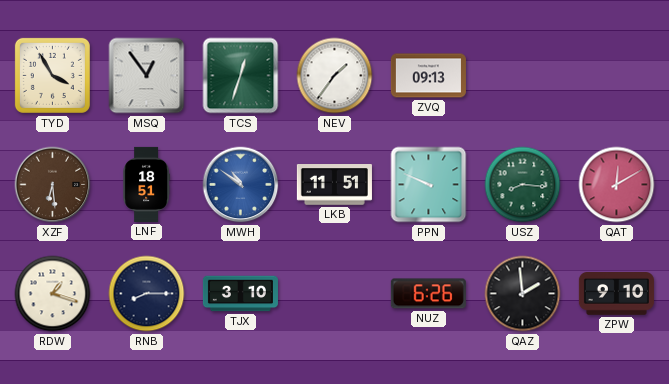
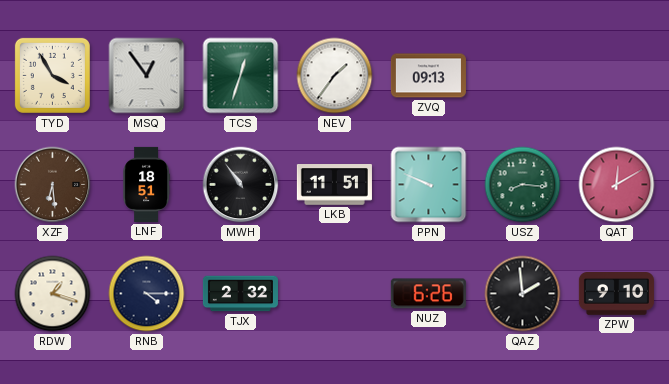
MWH: 10:51 -> 10:54
MWH dial: blue -> black
RNB: 8:15 -> 4:15
TJX: 3:10 -> 2:32
